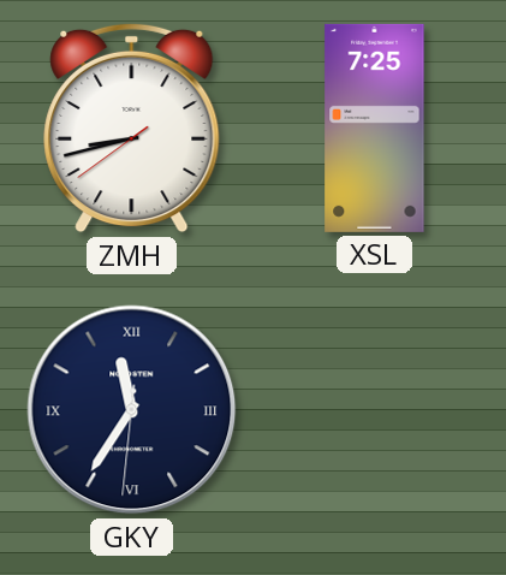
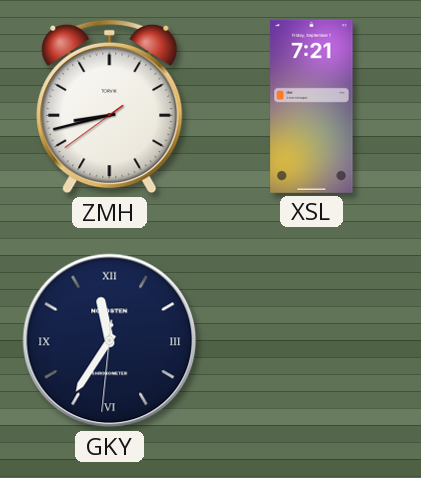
XSL: 7:25 -> 7:21
